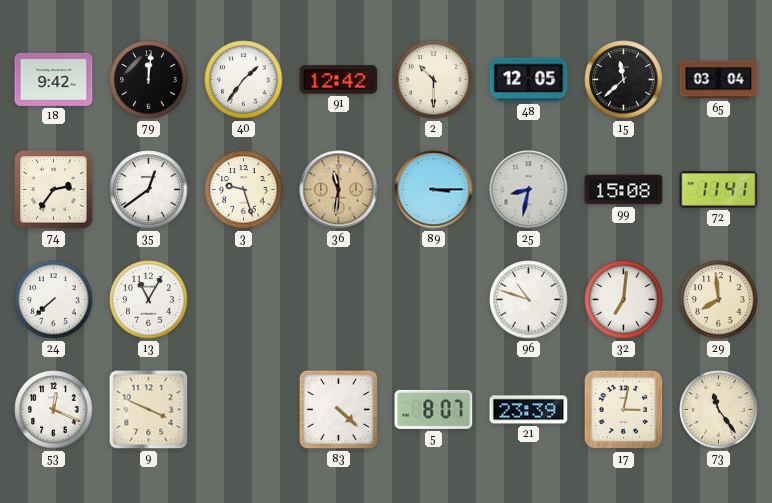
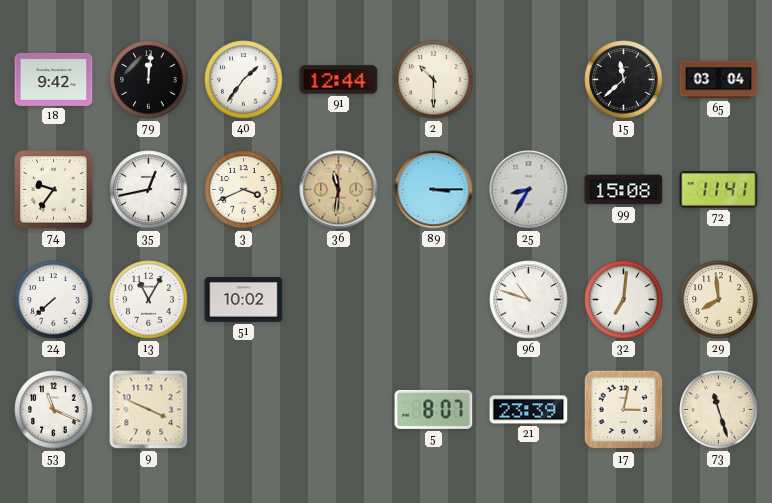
91: 12:42 -> 12:44
48: 12:05 -> none
74: 2:36 -> 9:36
35: 12:39 -> 12:43
3: 9:27 -> 3:41
25: 8:32 -> 8:35
51: none -> 10:02
53: 12:19 -> 11:19
83: 4:22 -> none
73: 11:24 -> 11:27
